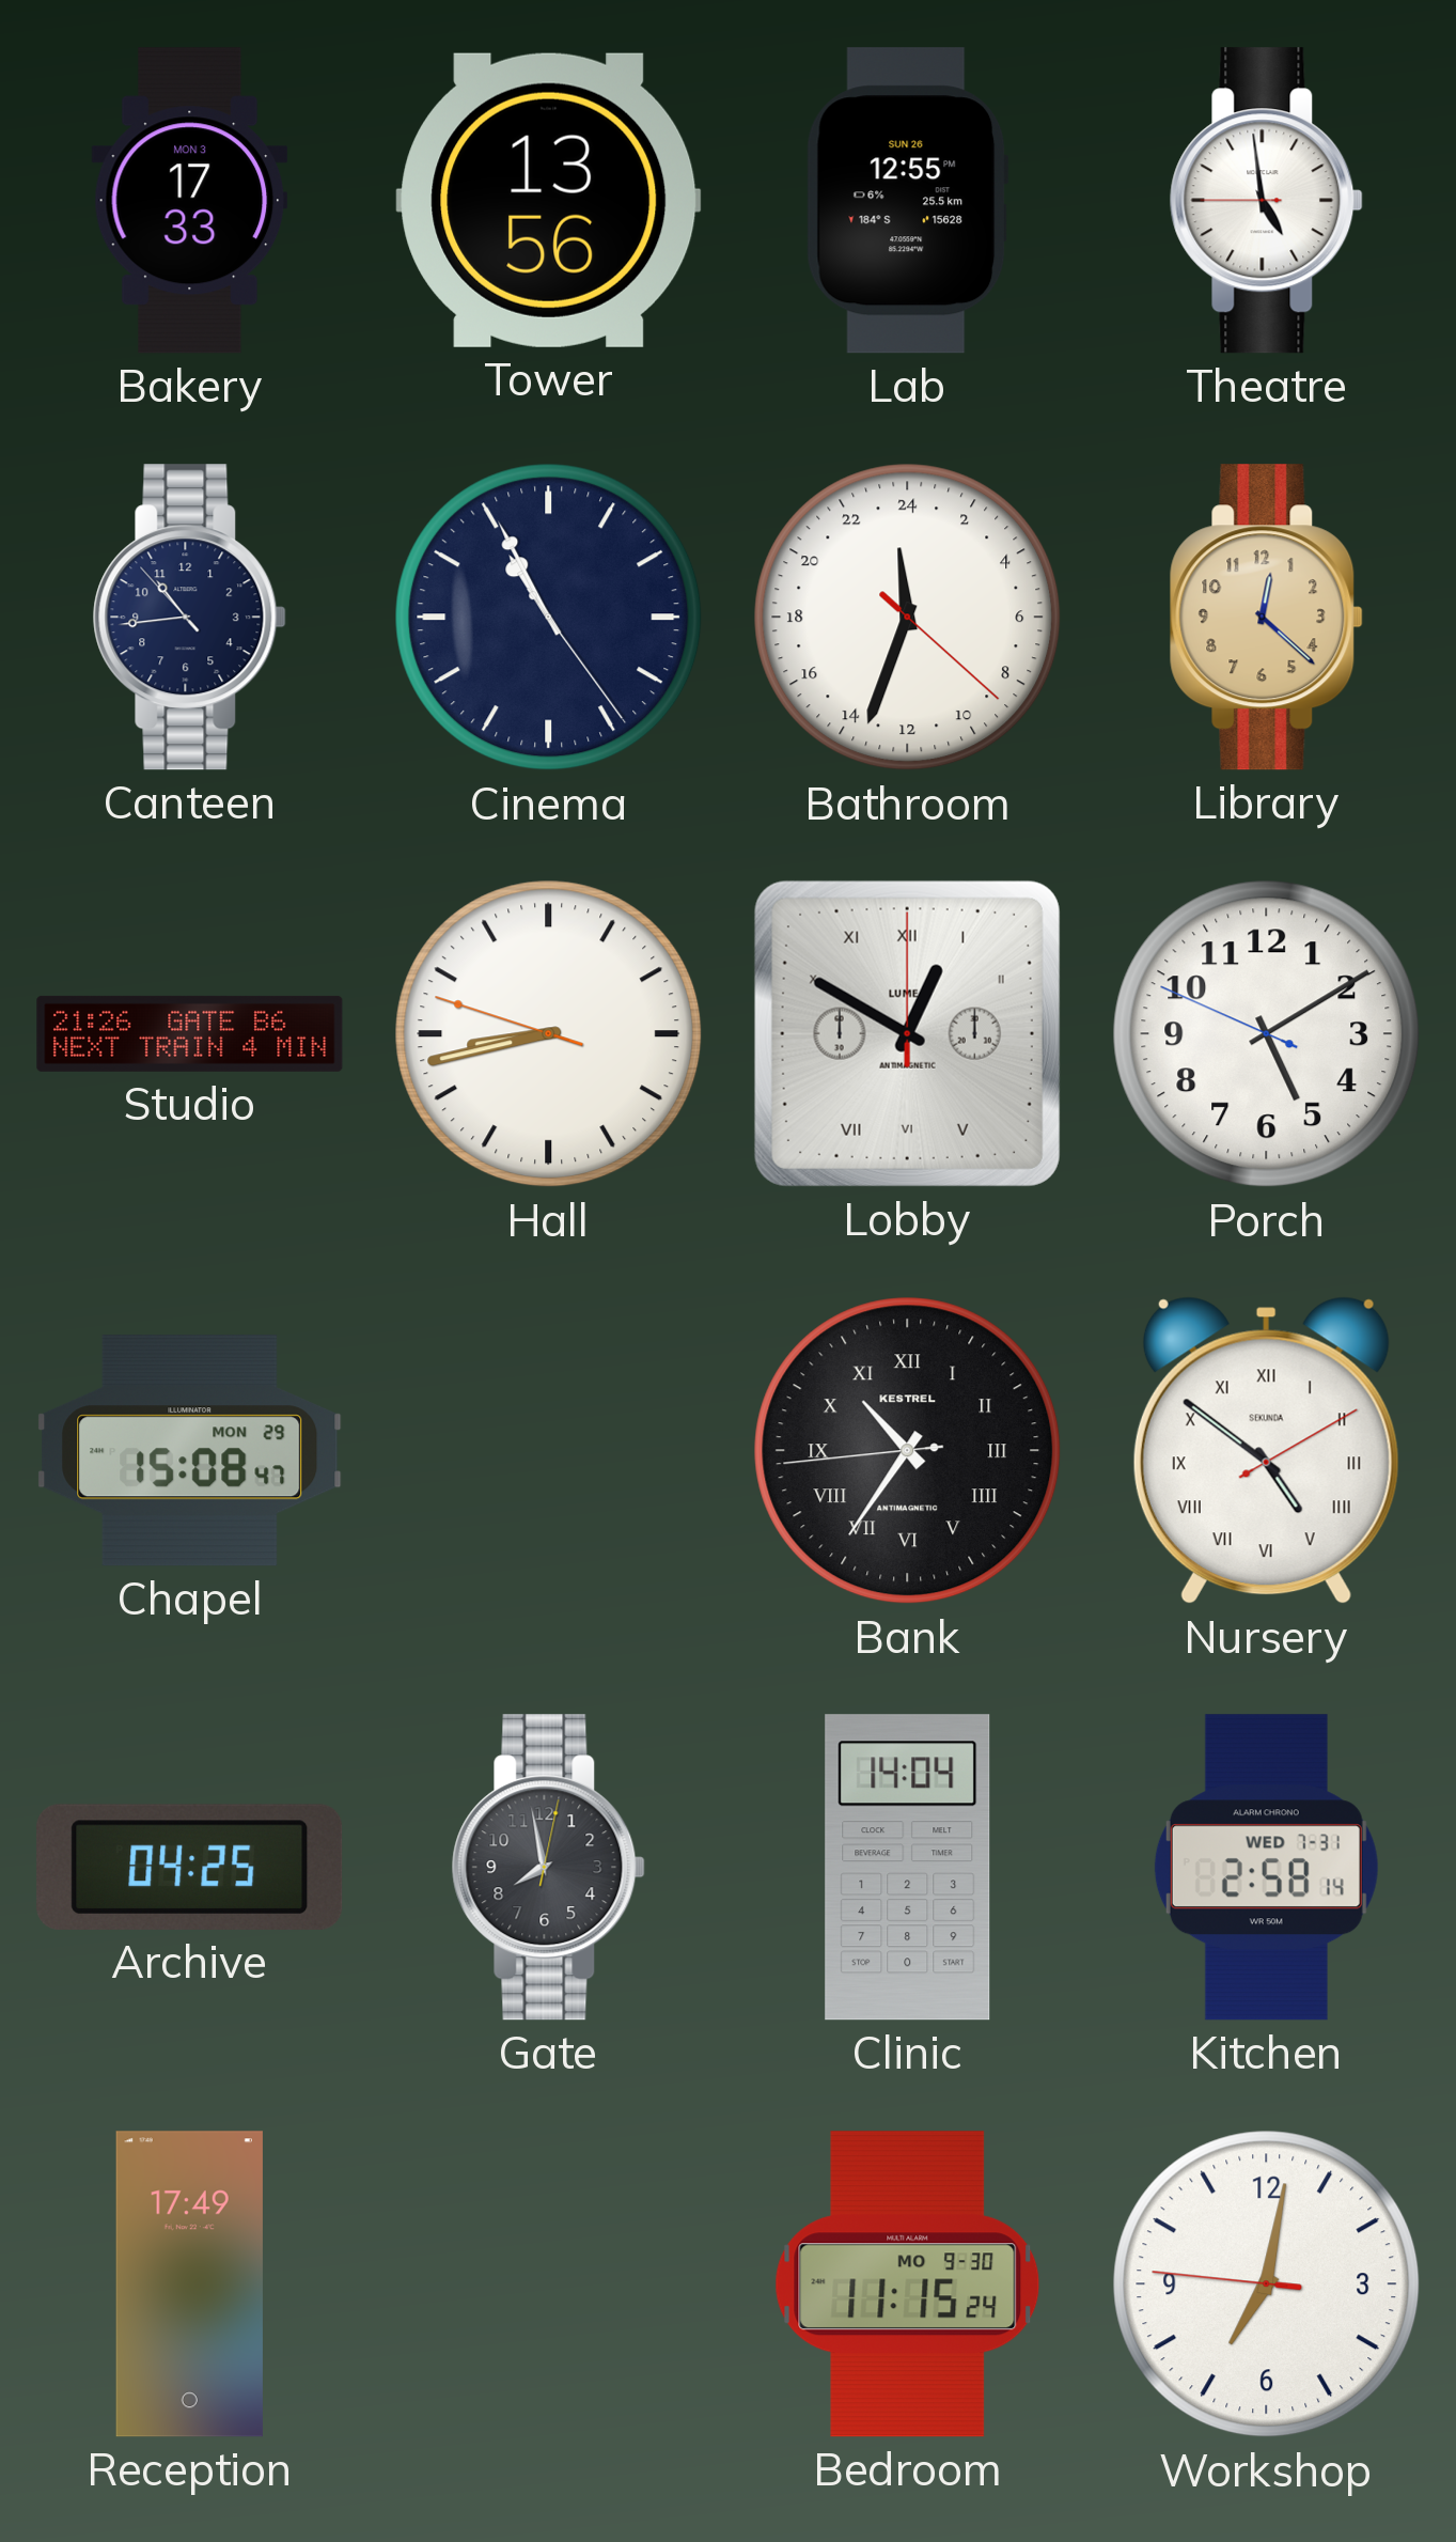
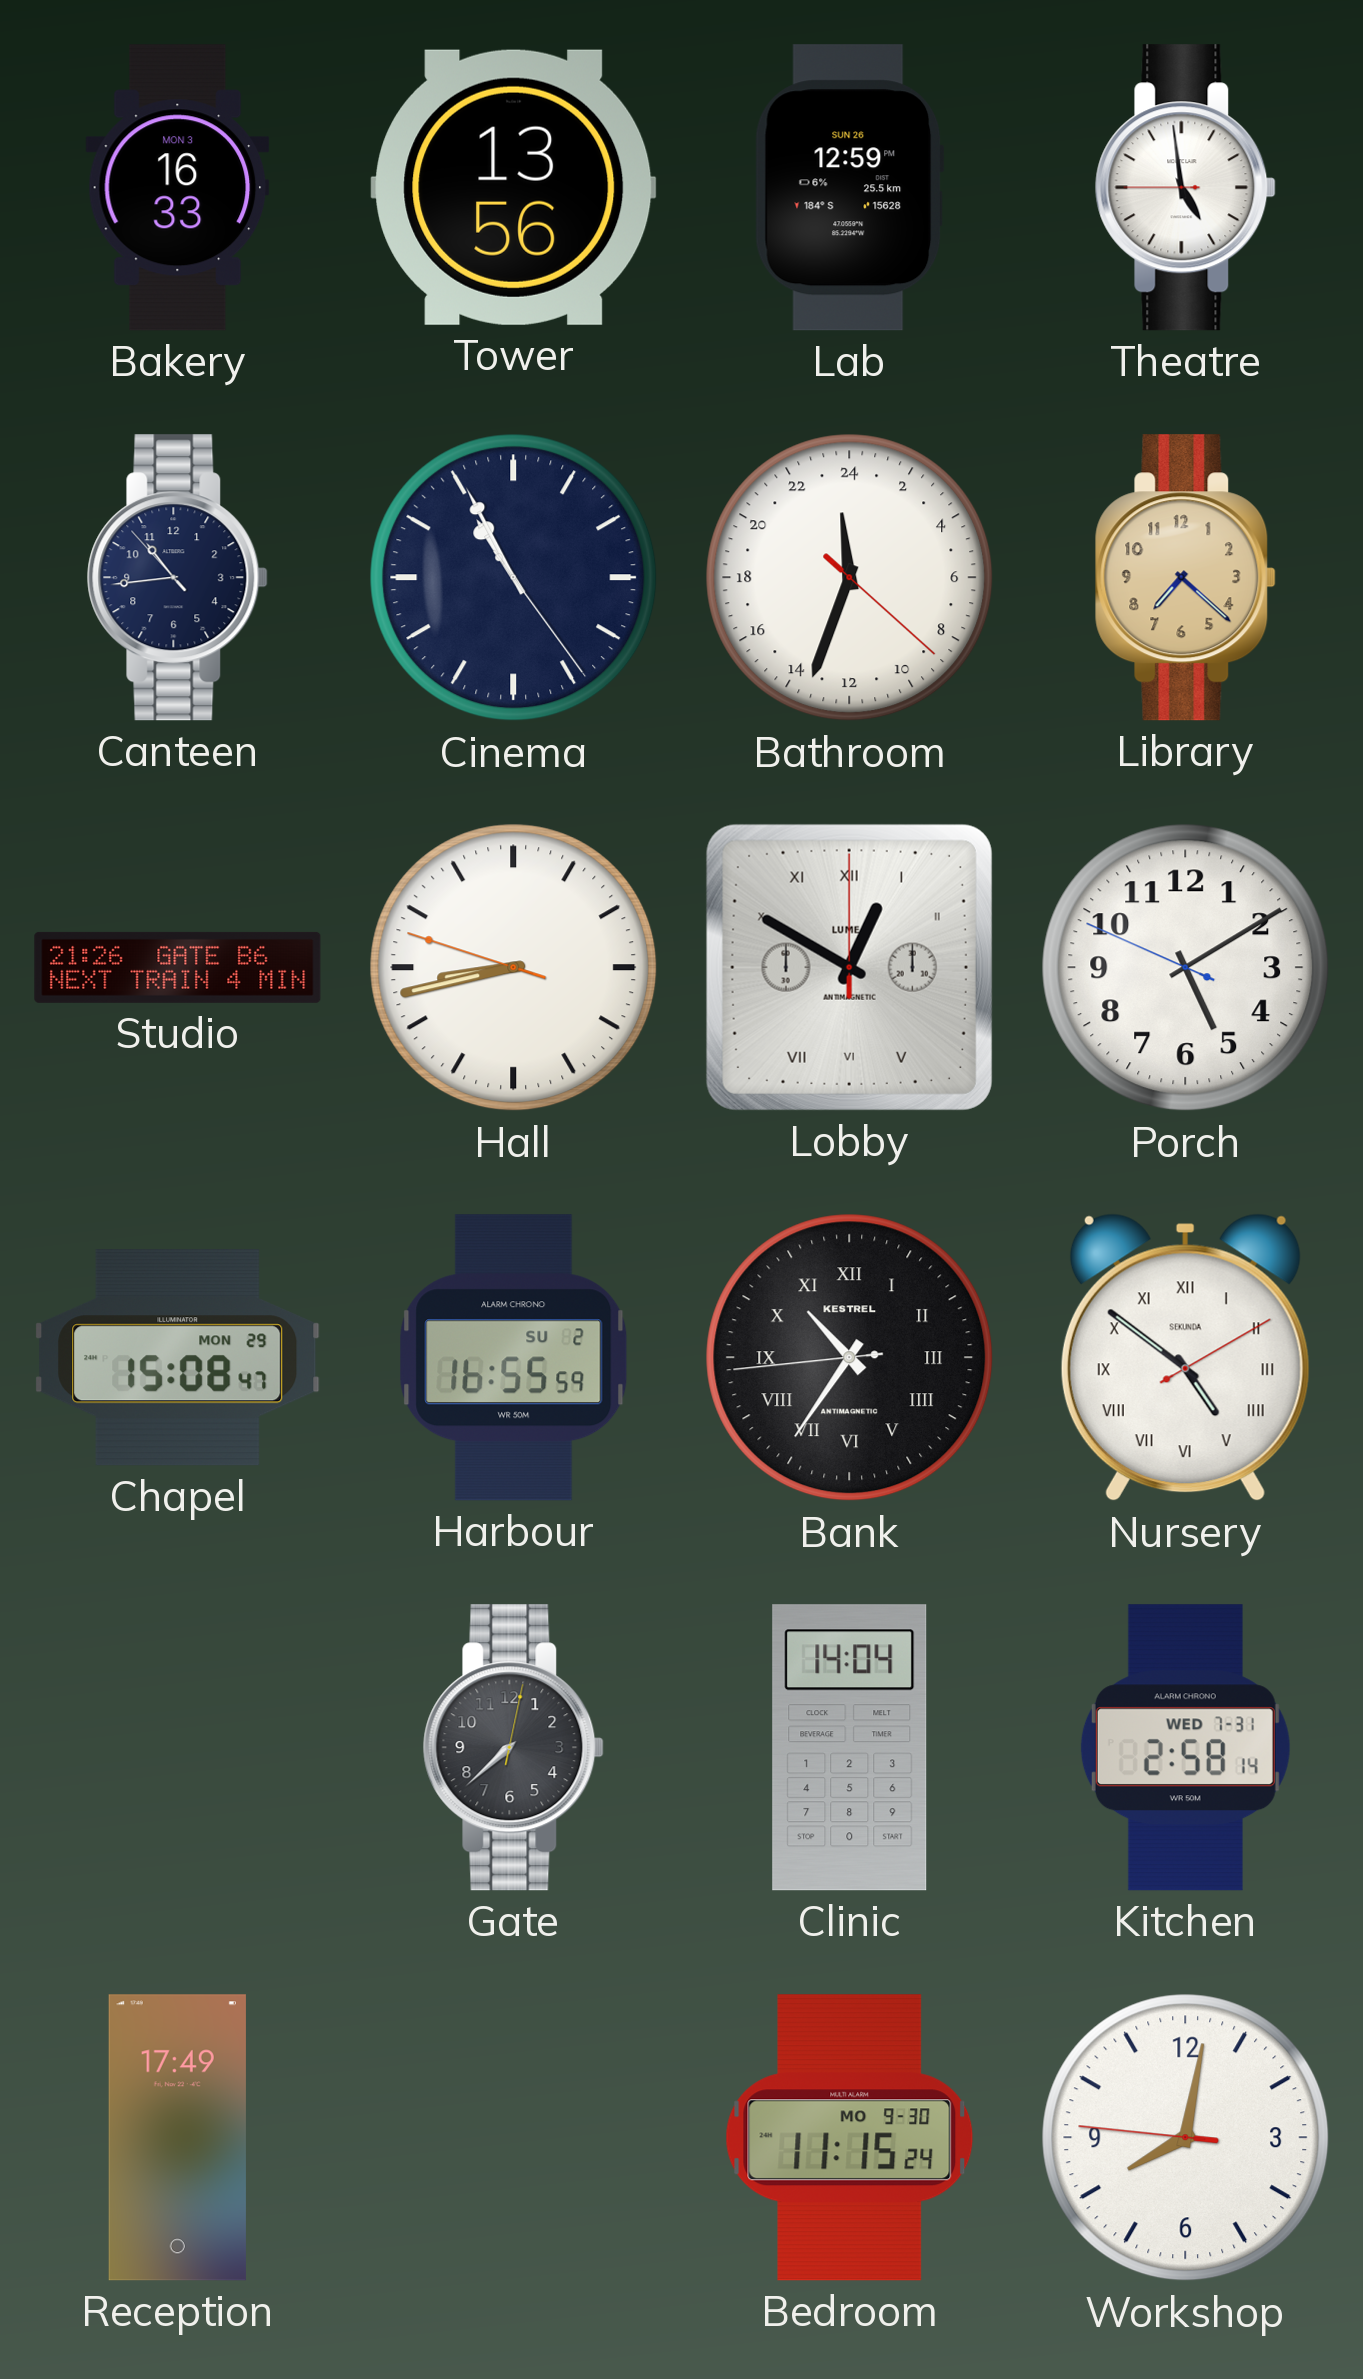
Bakery: 17:33 -> 16:33
Lab: 12:55 -> 12:59
Library: 12:22 -> 7:22
Harbour: none -> 16:55
Archive: 04:25 -> none
Gate: 7:58 -> 7:38
Workshop: 7:01 -> 8:01
